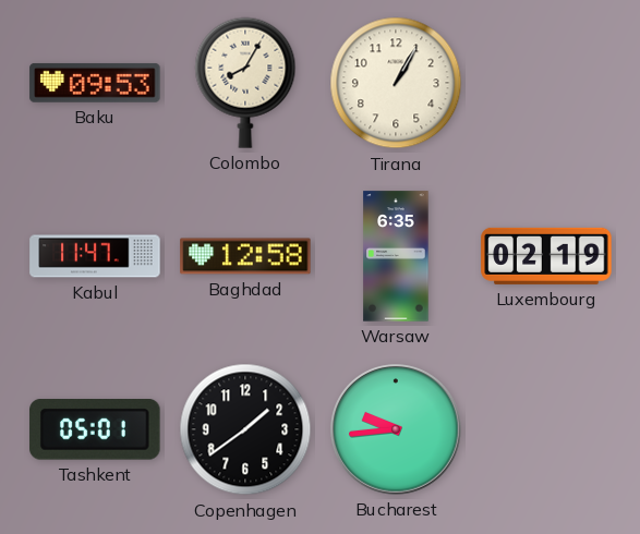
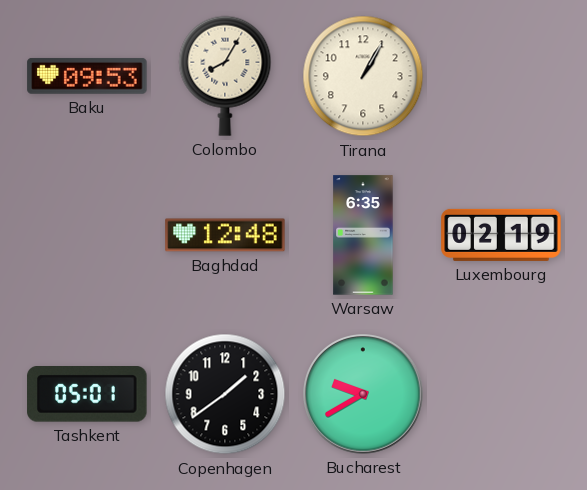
Kabul: 11:47 -> none
Baghdad: 12:58 -> 12:48
Bucharest: 9:44 -> 9:40
